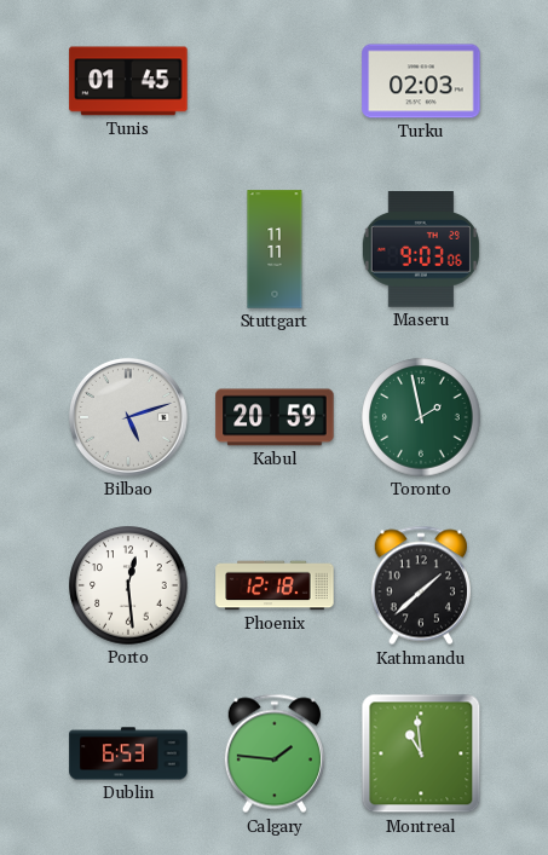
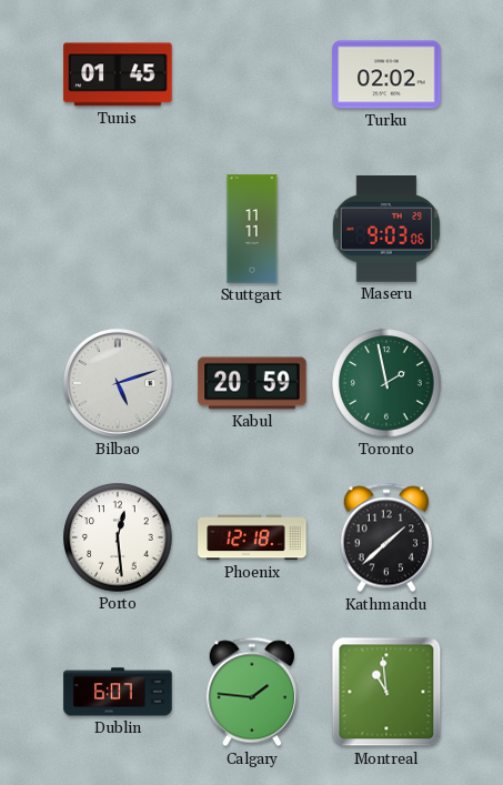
Turku: 02:03 -> 02:02
Dublin: 6:53 -> 6:07
